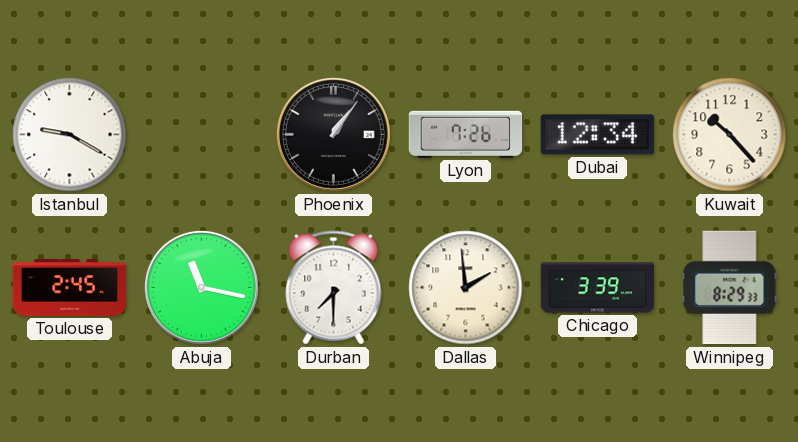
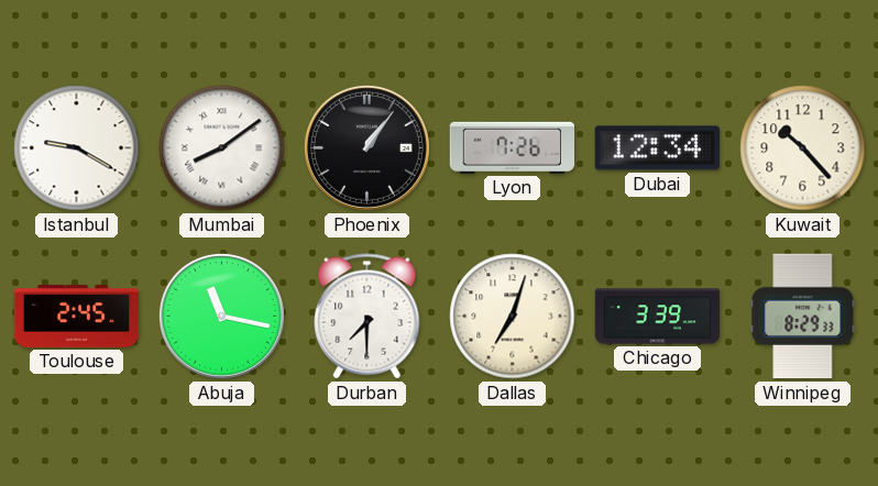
Mumbai: none -> 8:09
Dallas: 1:59 -> 7:03
